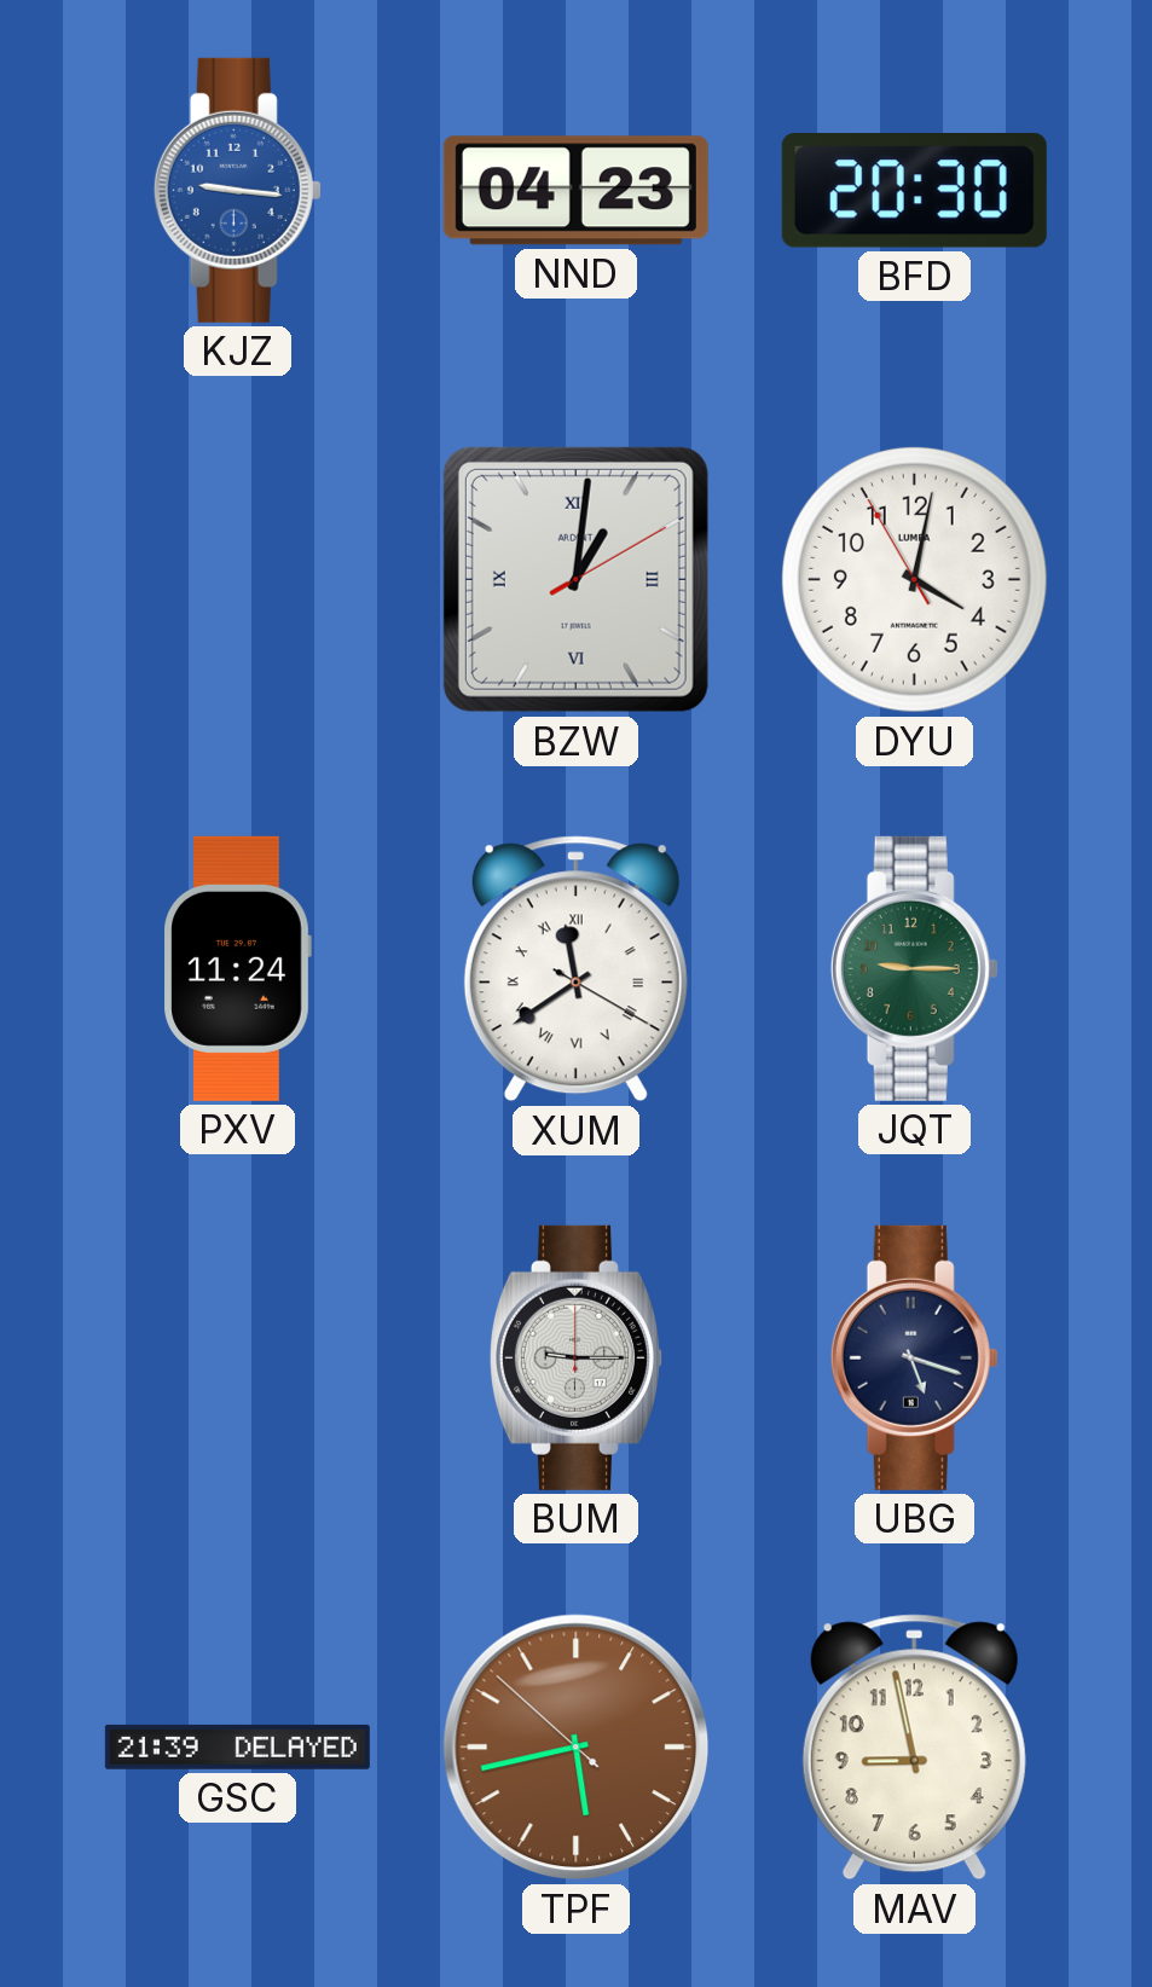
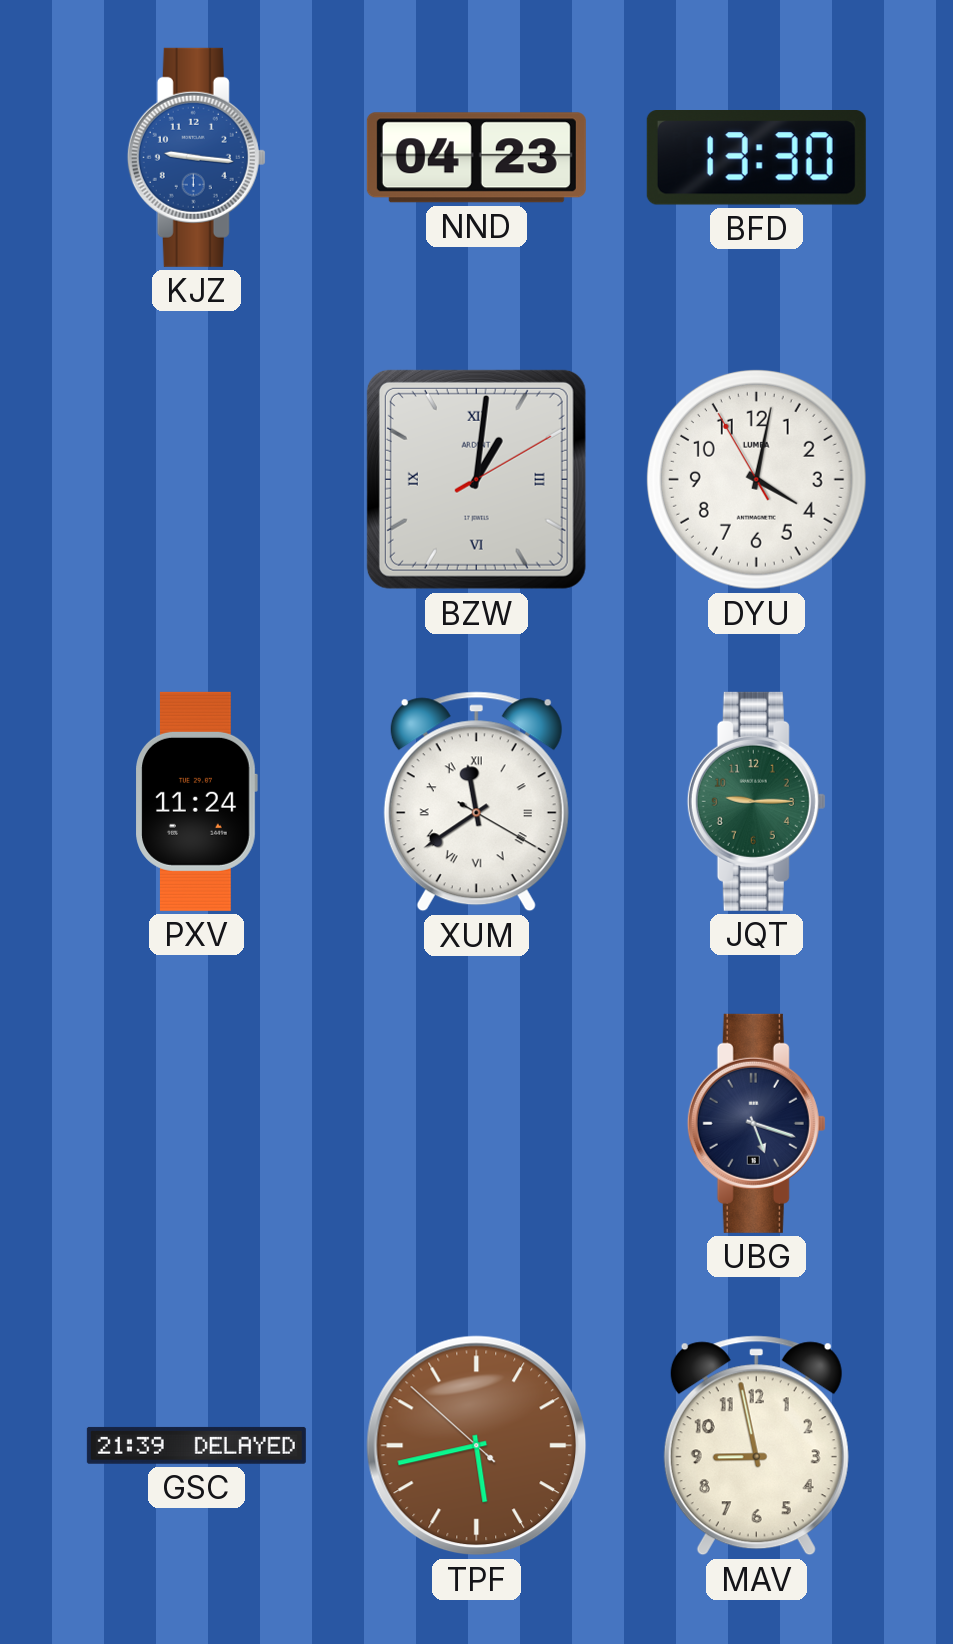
BFD: 20:30 -> 13:30
BUM: 9:15 -> none
